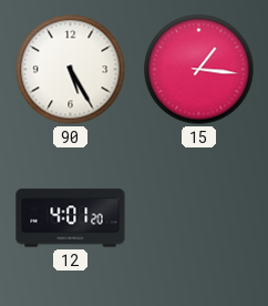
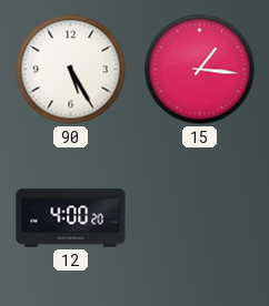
12: 4:01 -> 4:00
